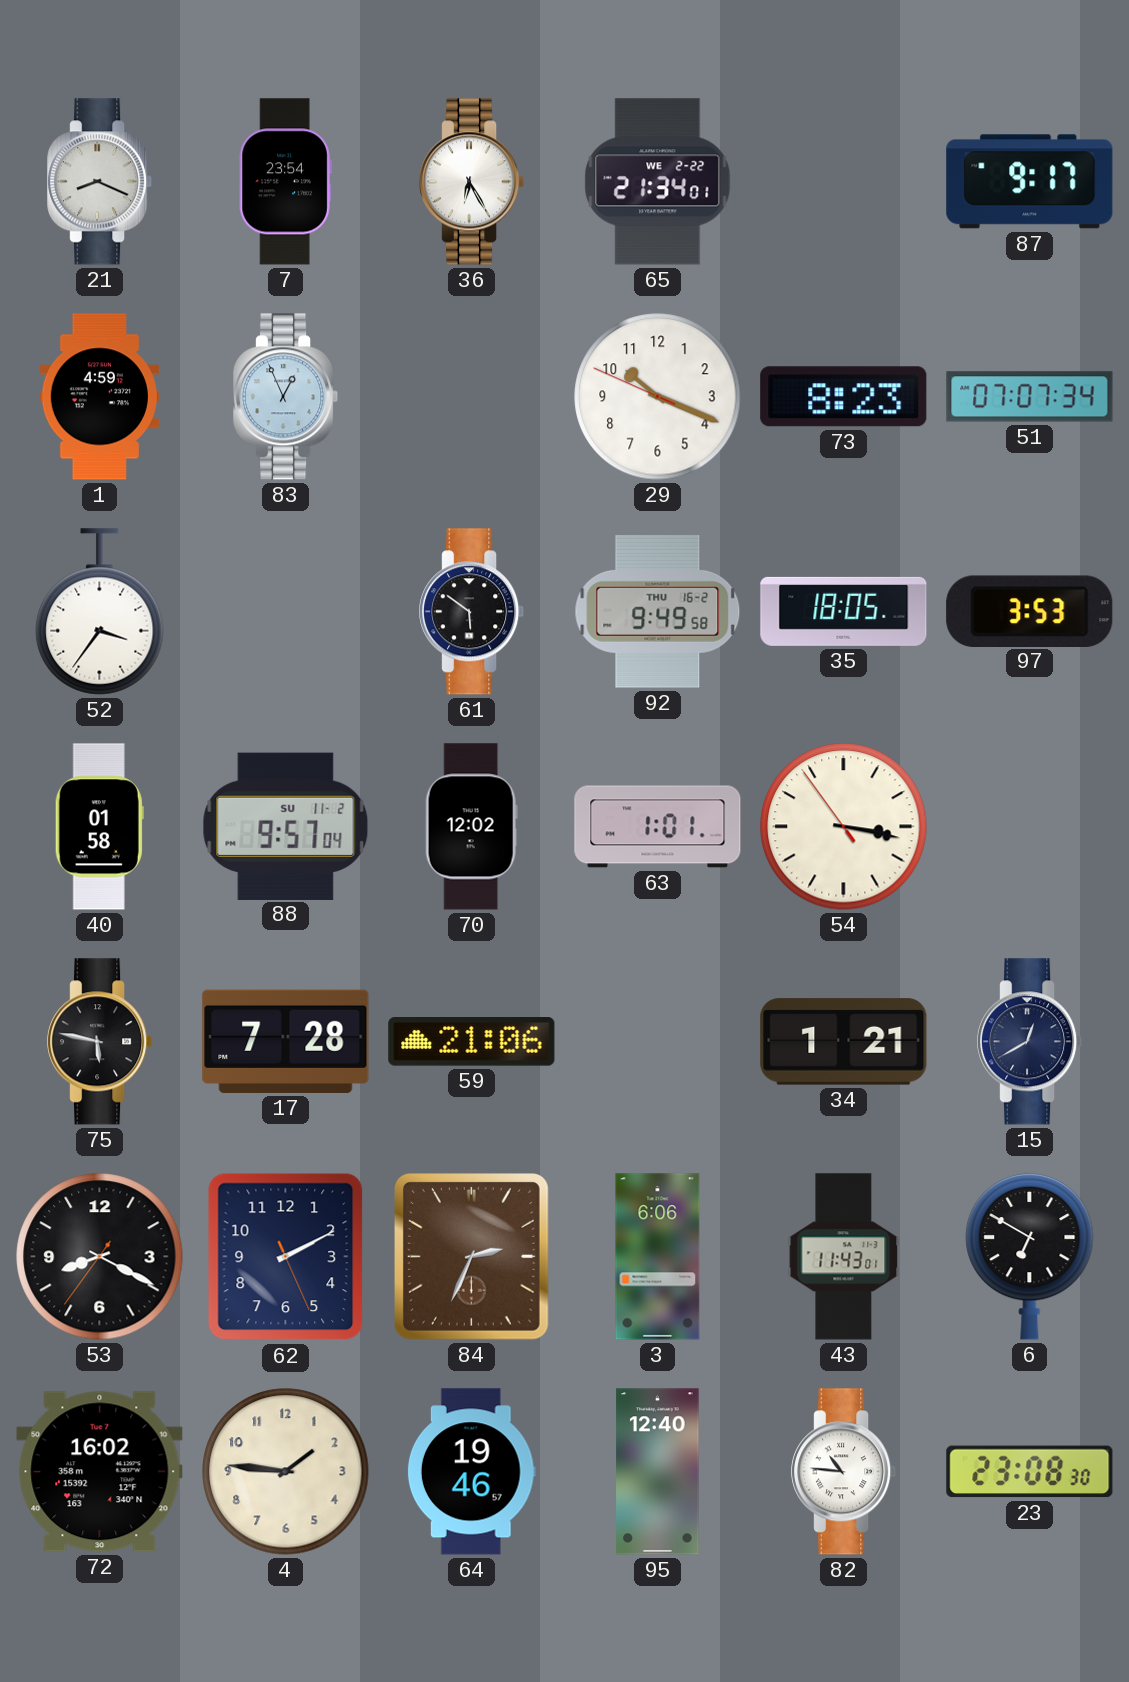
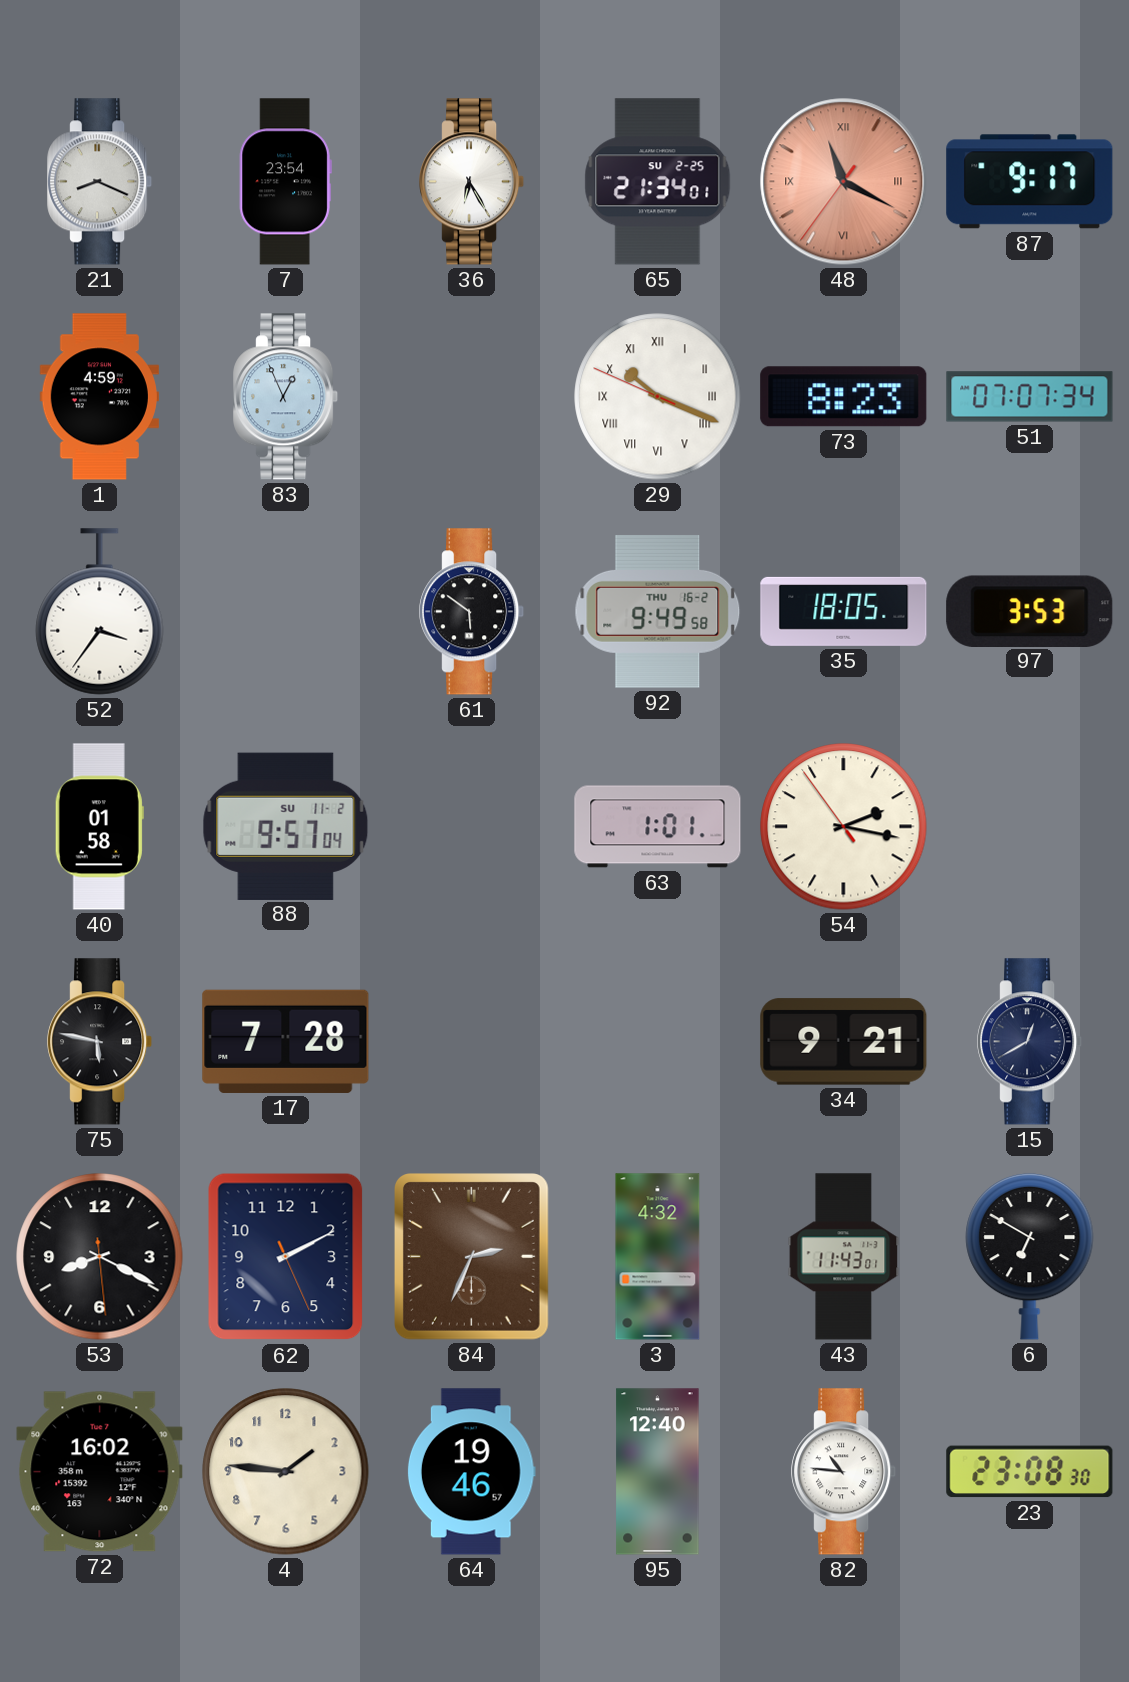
65 date: WE 2-22 -> SU 2-25
48: none -> 11:19
29 numerals: Arabic -> Roman
70: 12:02 -> none
54: 3:16 -> 2:16
59: 21:06 -> none
34: 1:21 -> 9:21
53: 8:19:36 -> 8:19:29
3: 6:06 -> 4:32
